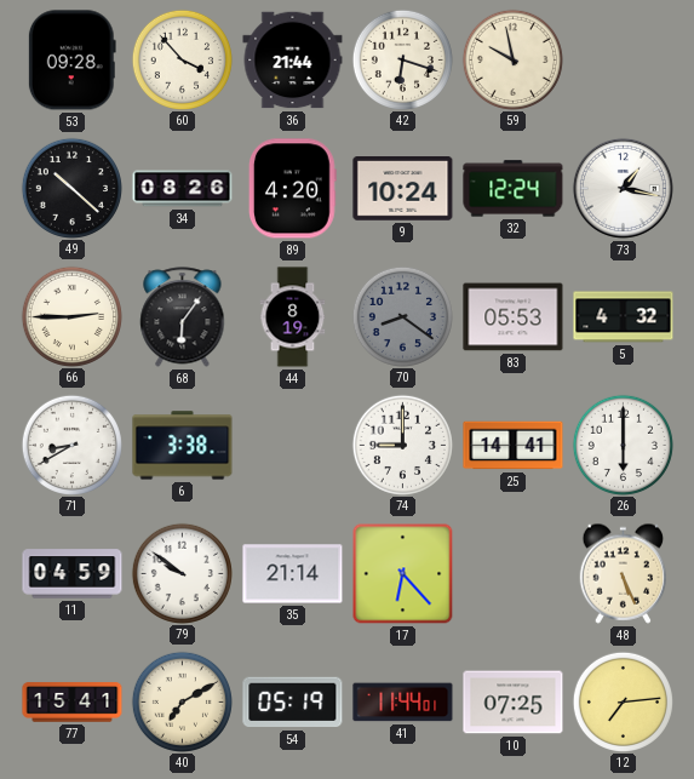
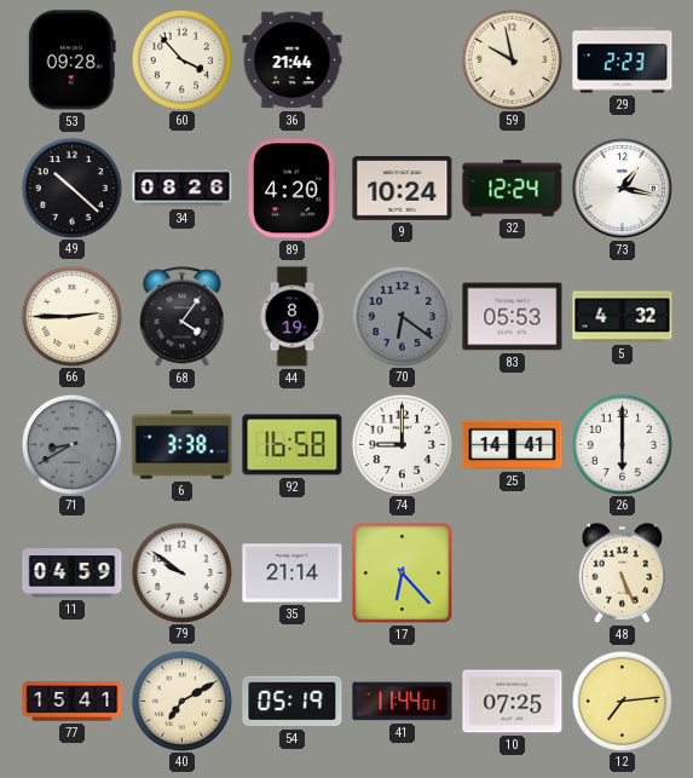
42: 6:18 -> none
29: none -> 2:23
68: 6:06 -> 4:06
70: 8:21 -> 6:21
71 dial: white -> grey
92: none -> 16:58
